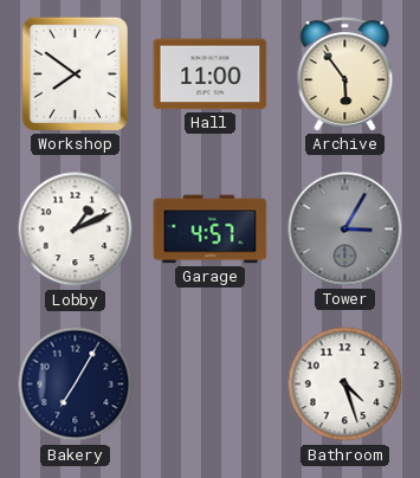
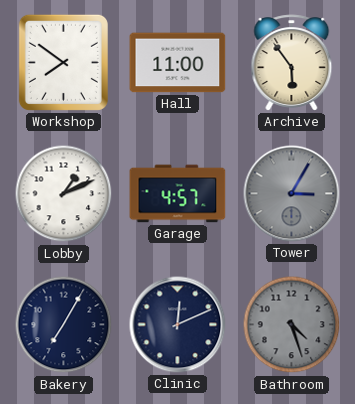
Clinic: none -> 12:11
Bathroom dial: white -> grey
